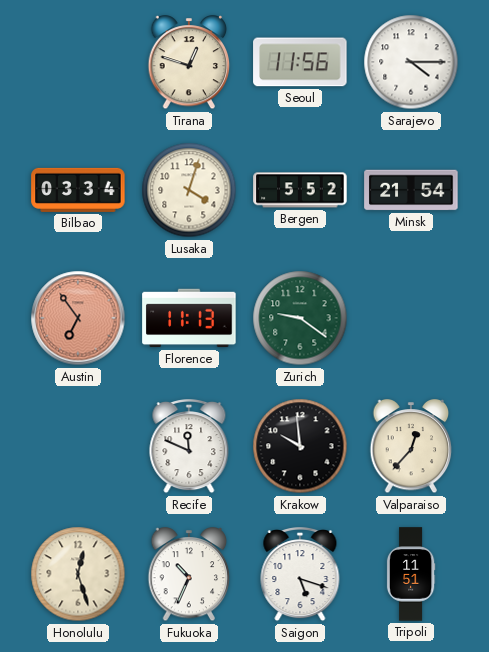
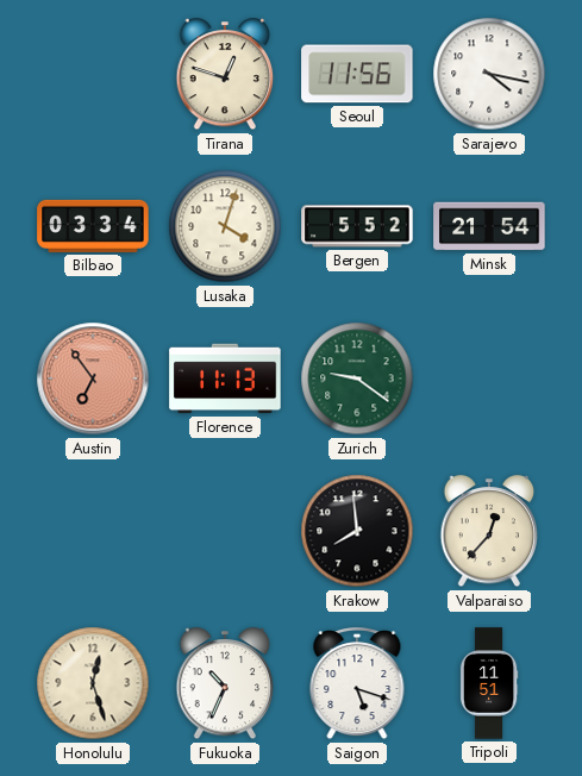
Sarajevo: 4:15 -> 4:17
Recife: 11:49 -> none
Krakow: 9:59 -> 7:59
